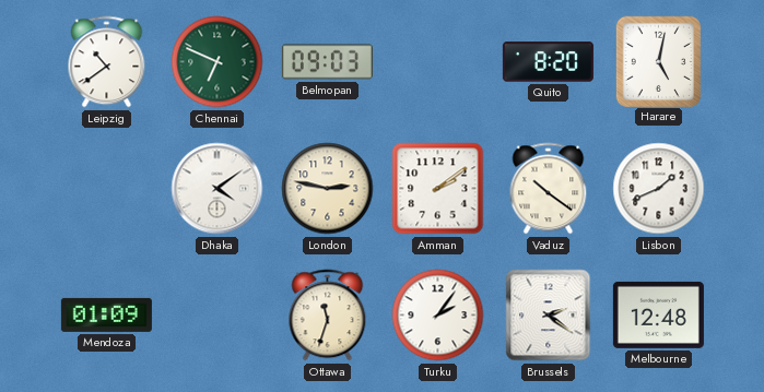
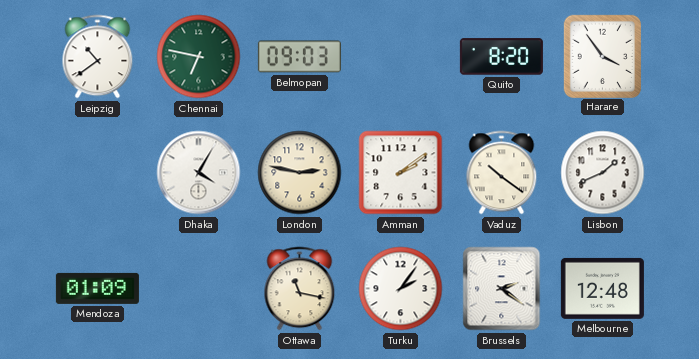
Chennai: 6:49 -> 6:47
Harare: 5:02 -> 3:54
Dhaka: 4:09 -> 4:05
Ottawa: 11:33 -> 11:17
